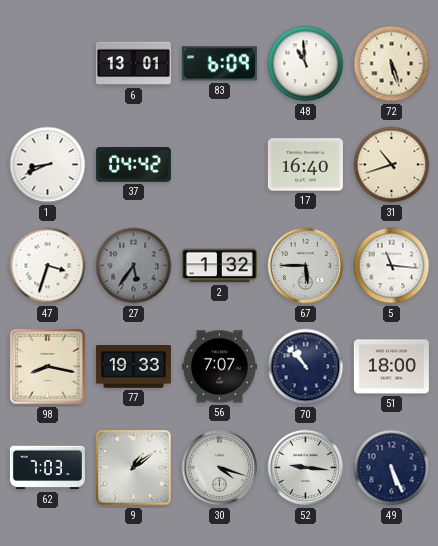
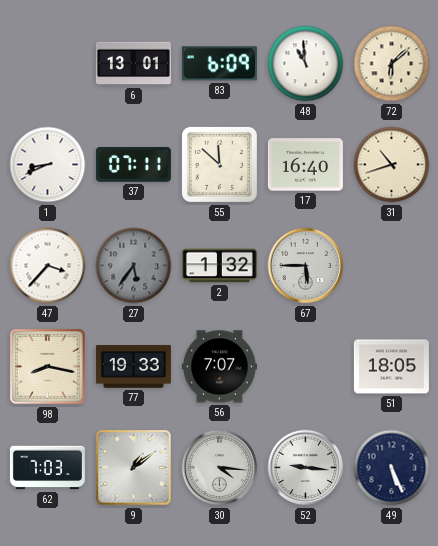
72: 5:27 -> 6:08
37: 04:42 -> 07:11
55: none -> 11:52
47: 3:33 -> 3:37
5: 11:16 -> none
70: 10:53 -> none
51: 18:00 -> 18:05
30: 4:18 -> 4:16
